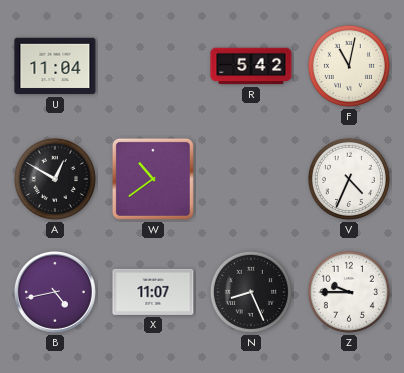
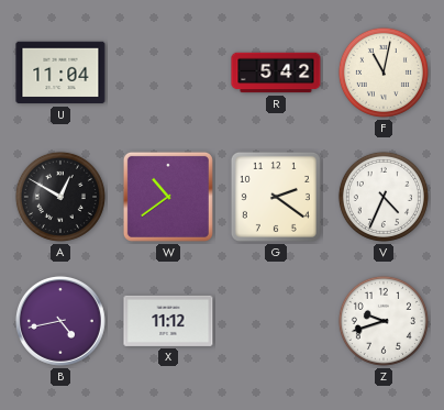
G: none -> 2:21
X: 11:07 -> 11:12
N: 8:26 -> none
Z: 9:45 -> 9:42
